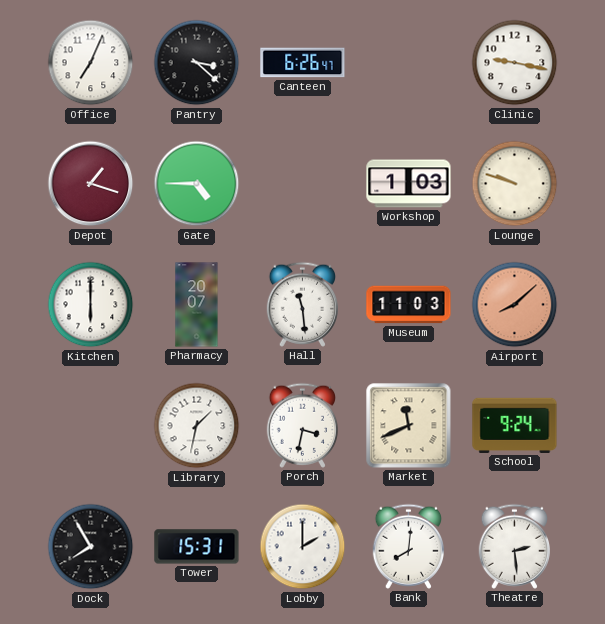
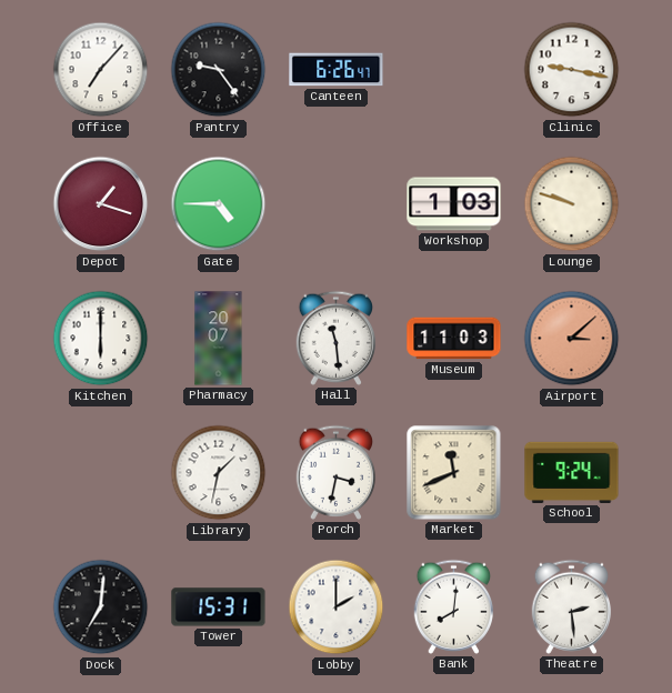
Office: 7:04 -> 7:07
Pantry: 3:22 -> 9:24
Airport: 8:08 -> 3:08
Dock: 7:55 -> 7:01
